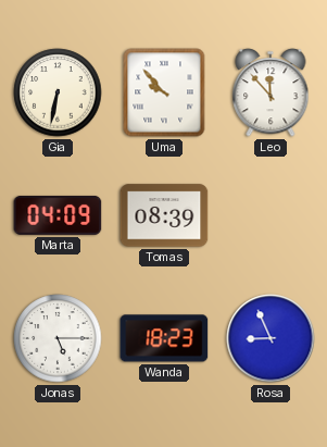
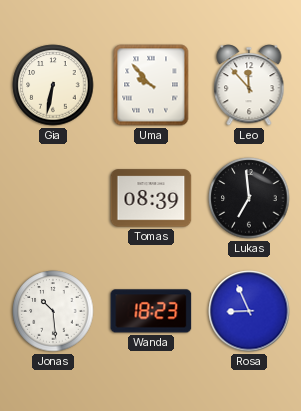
Marta: 04:09 -> none
Lukas: none -> 6:59
Jonas: 5:15 -> 10:29
